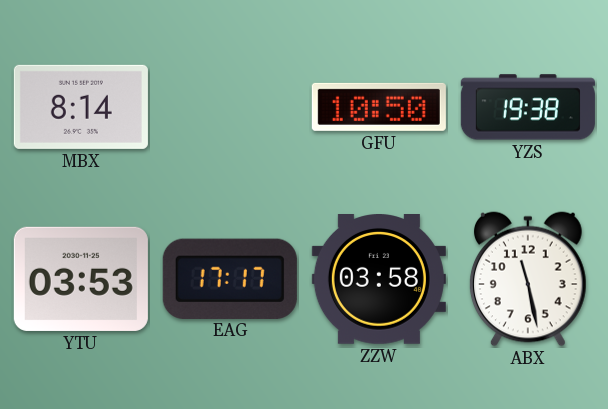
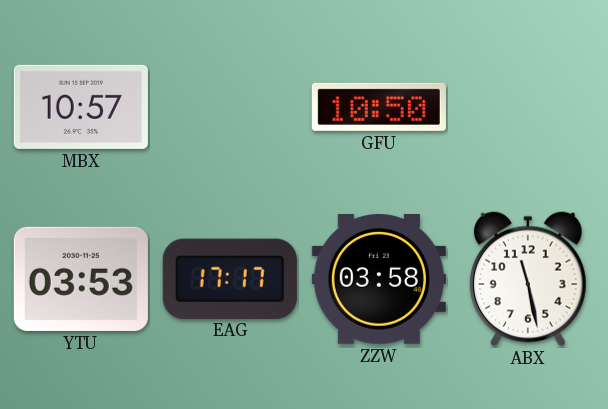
MBX: 8:14 -> 10:57
YZS: 19:38 -> none
